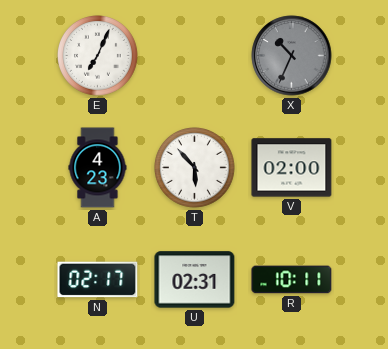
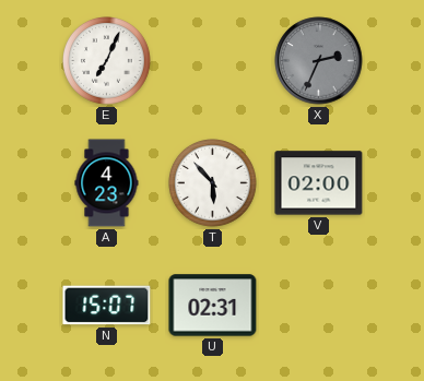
X: 10:34 -> 2:34
N: 02:17 -> 15:07
R: 10:11 -> none
